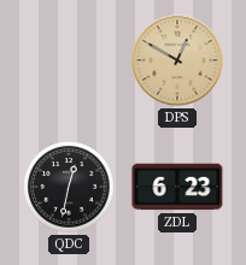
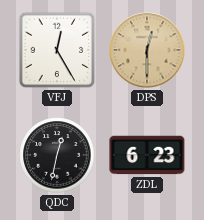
VFJ: none -> 12:25
DPS: 12:50 -> 12:30
